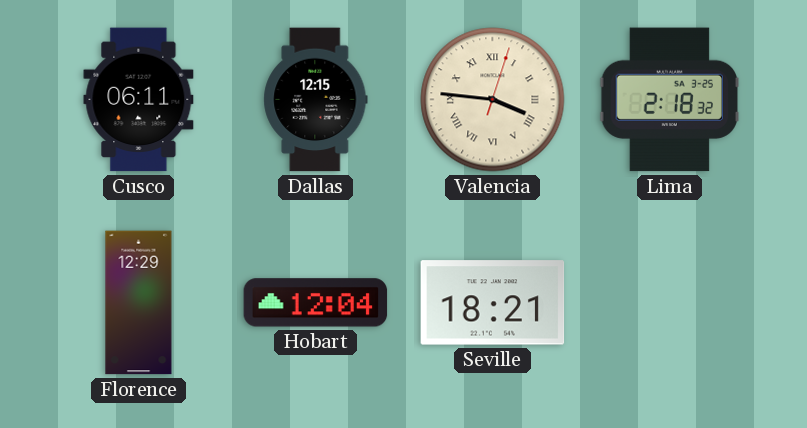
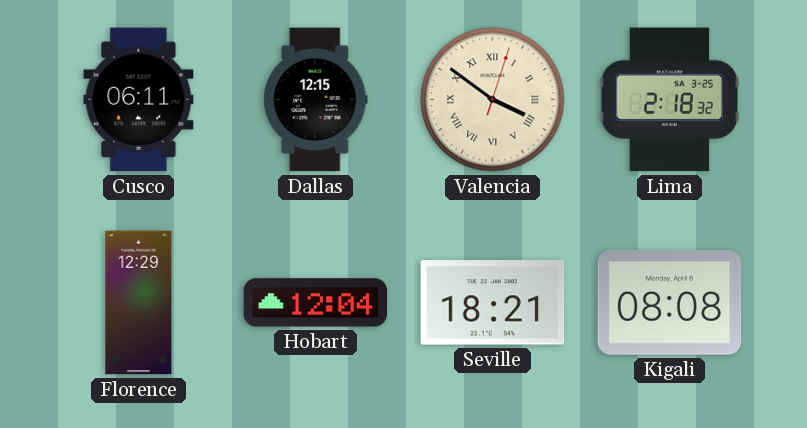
Valencia: 3:46 -> 3:51
Kigali: none -> 08:08
